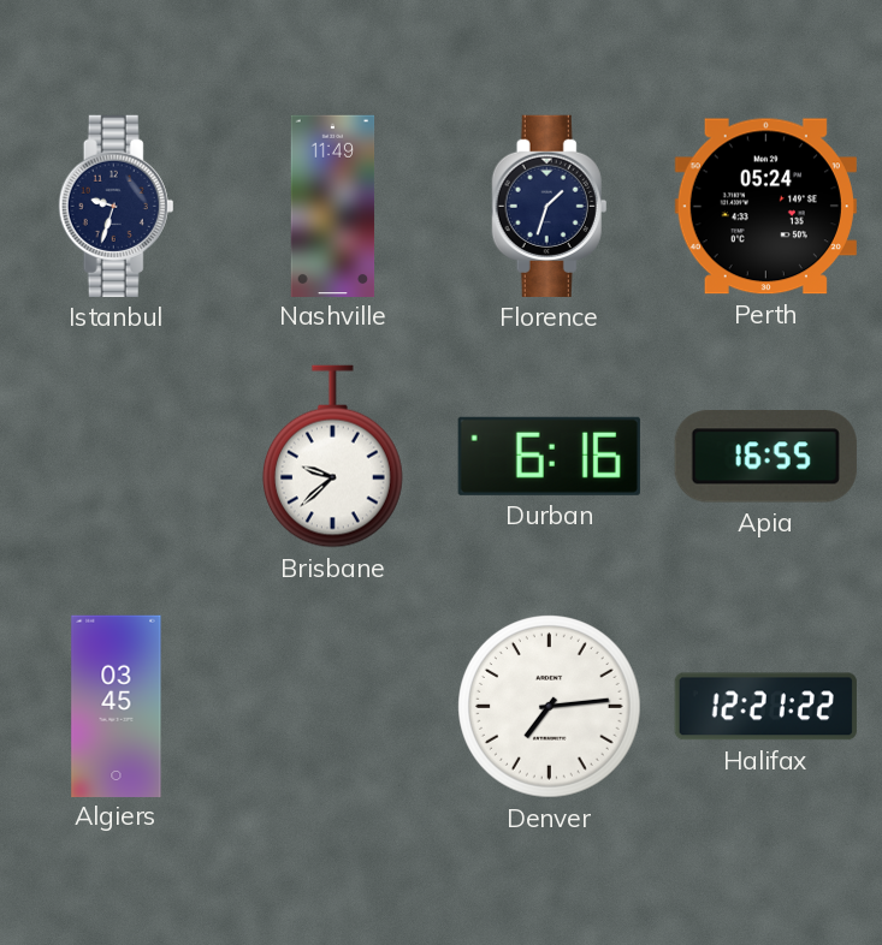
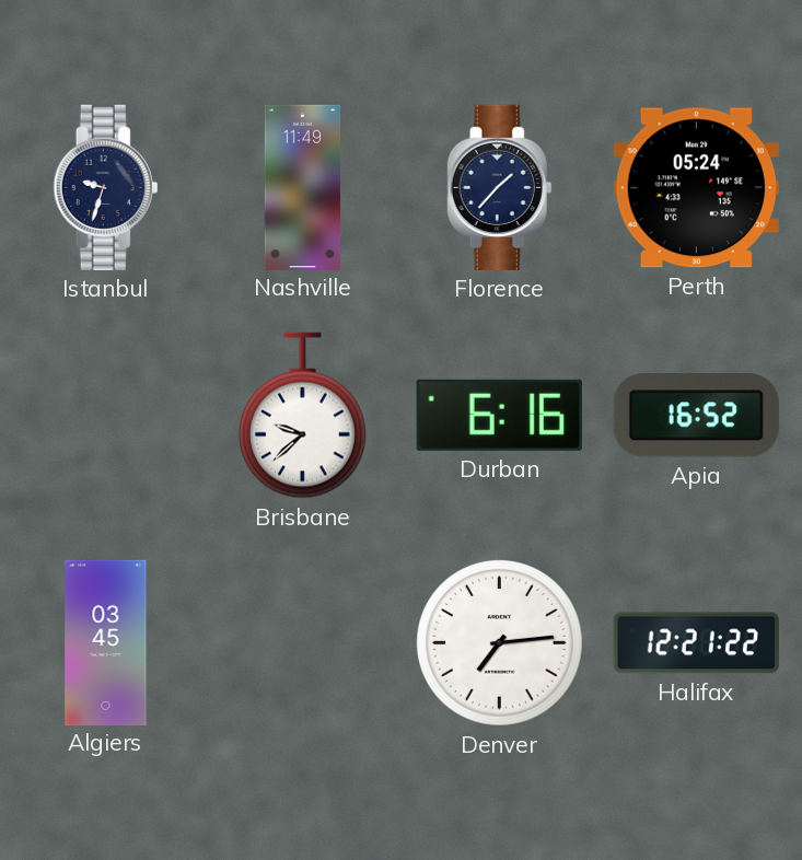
Florence: 1:33 -> 1:37
Apia: 16:55 -> 16:52
